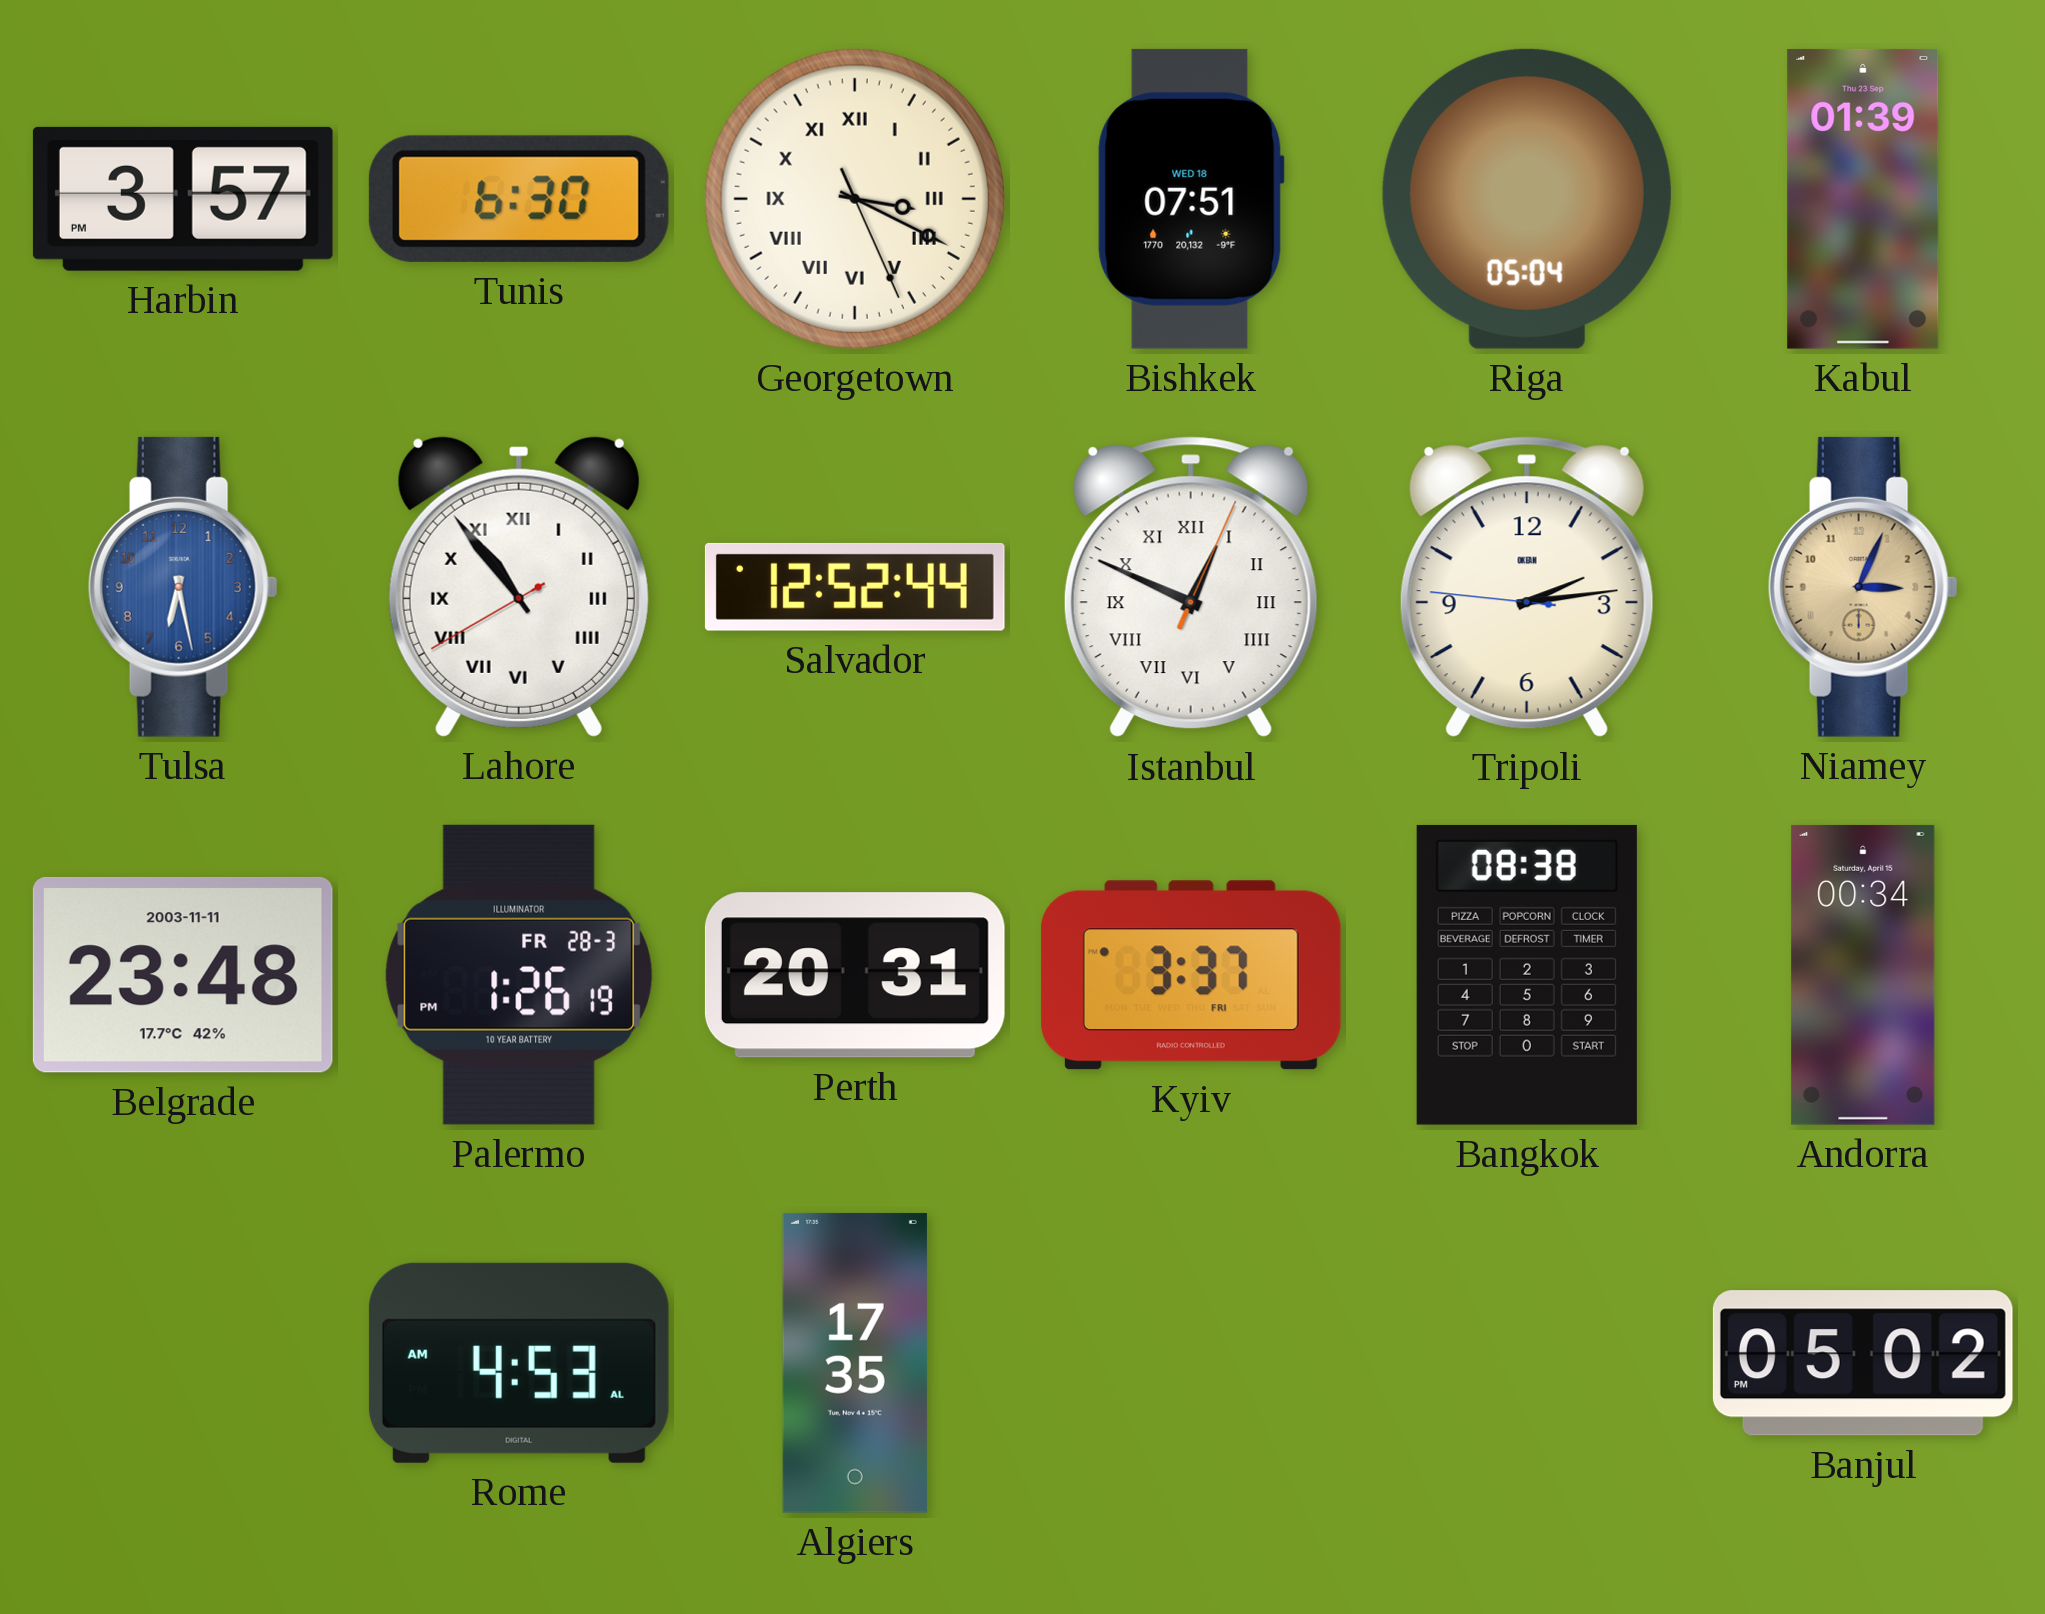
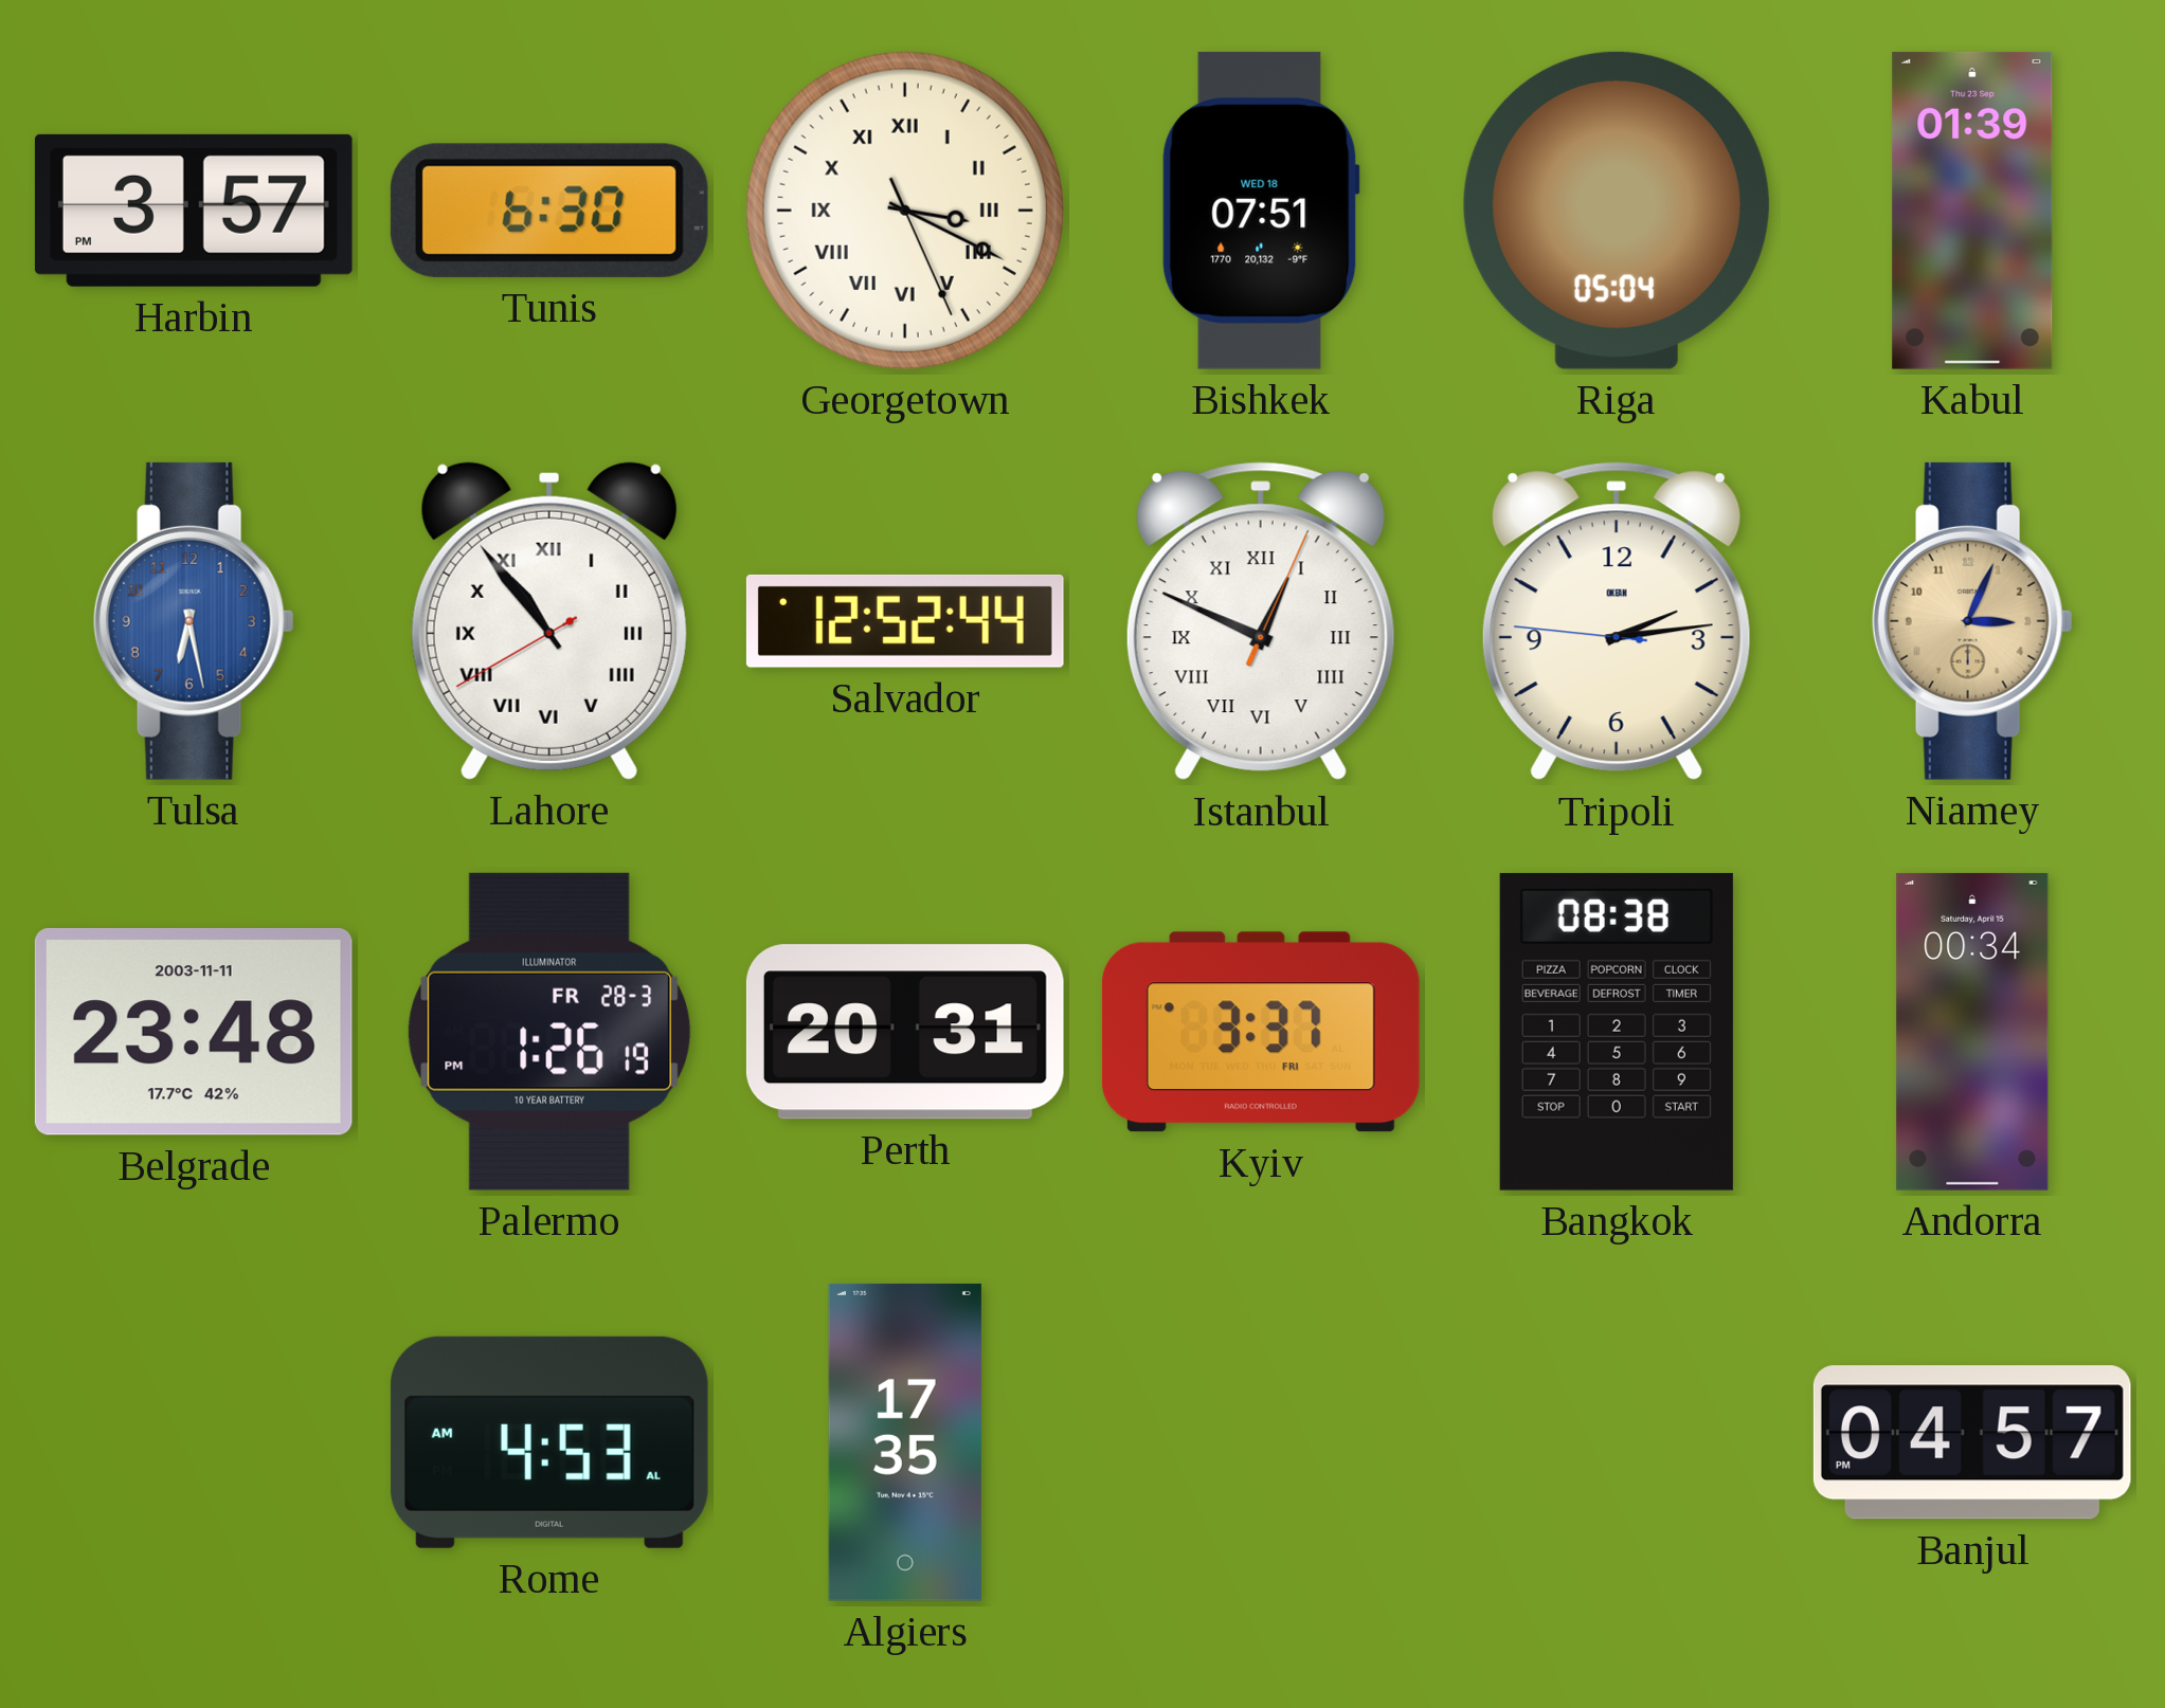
Banjul: 05:02 -> 04:57
